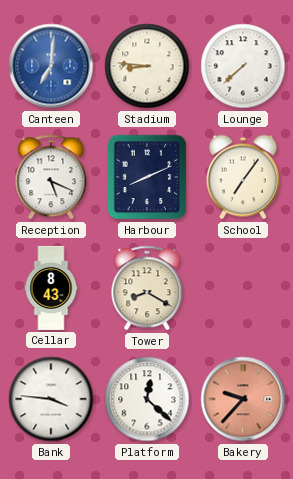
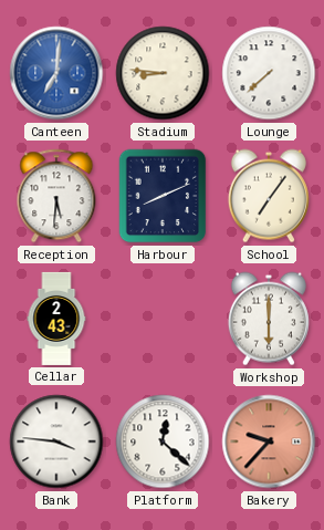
Reception: 5:19 -> 5:31
Cellar: 8:43 -> 2:43
Tower: 8:20 -> none
Workshop: none -> 6:00
